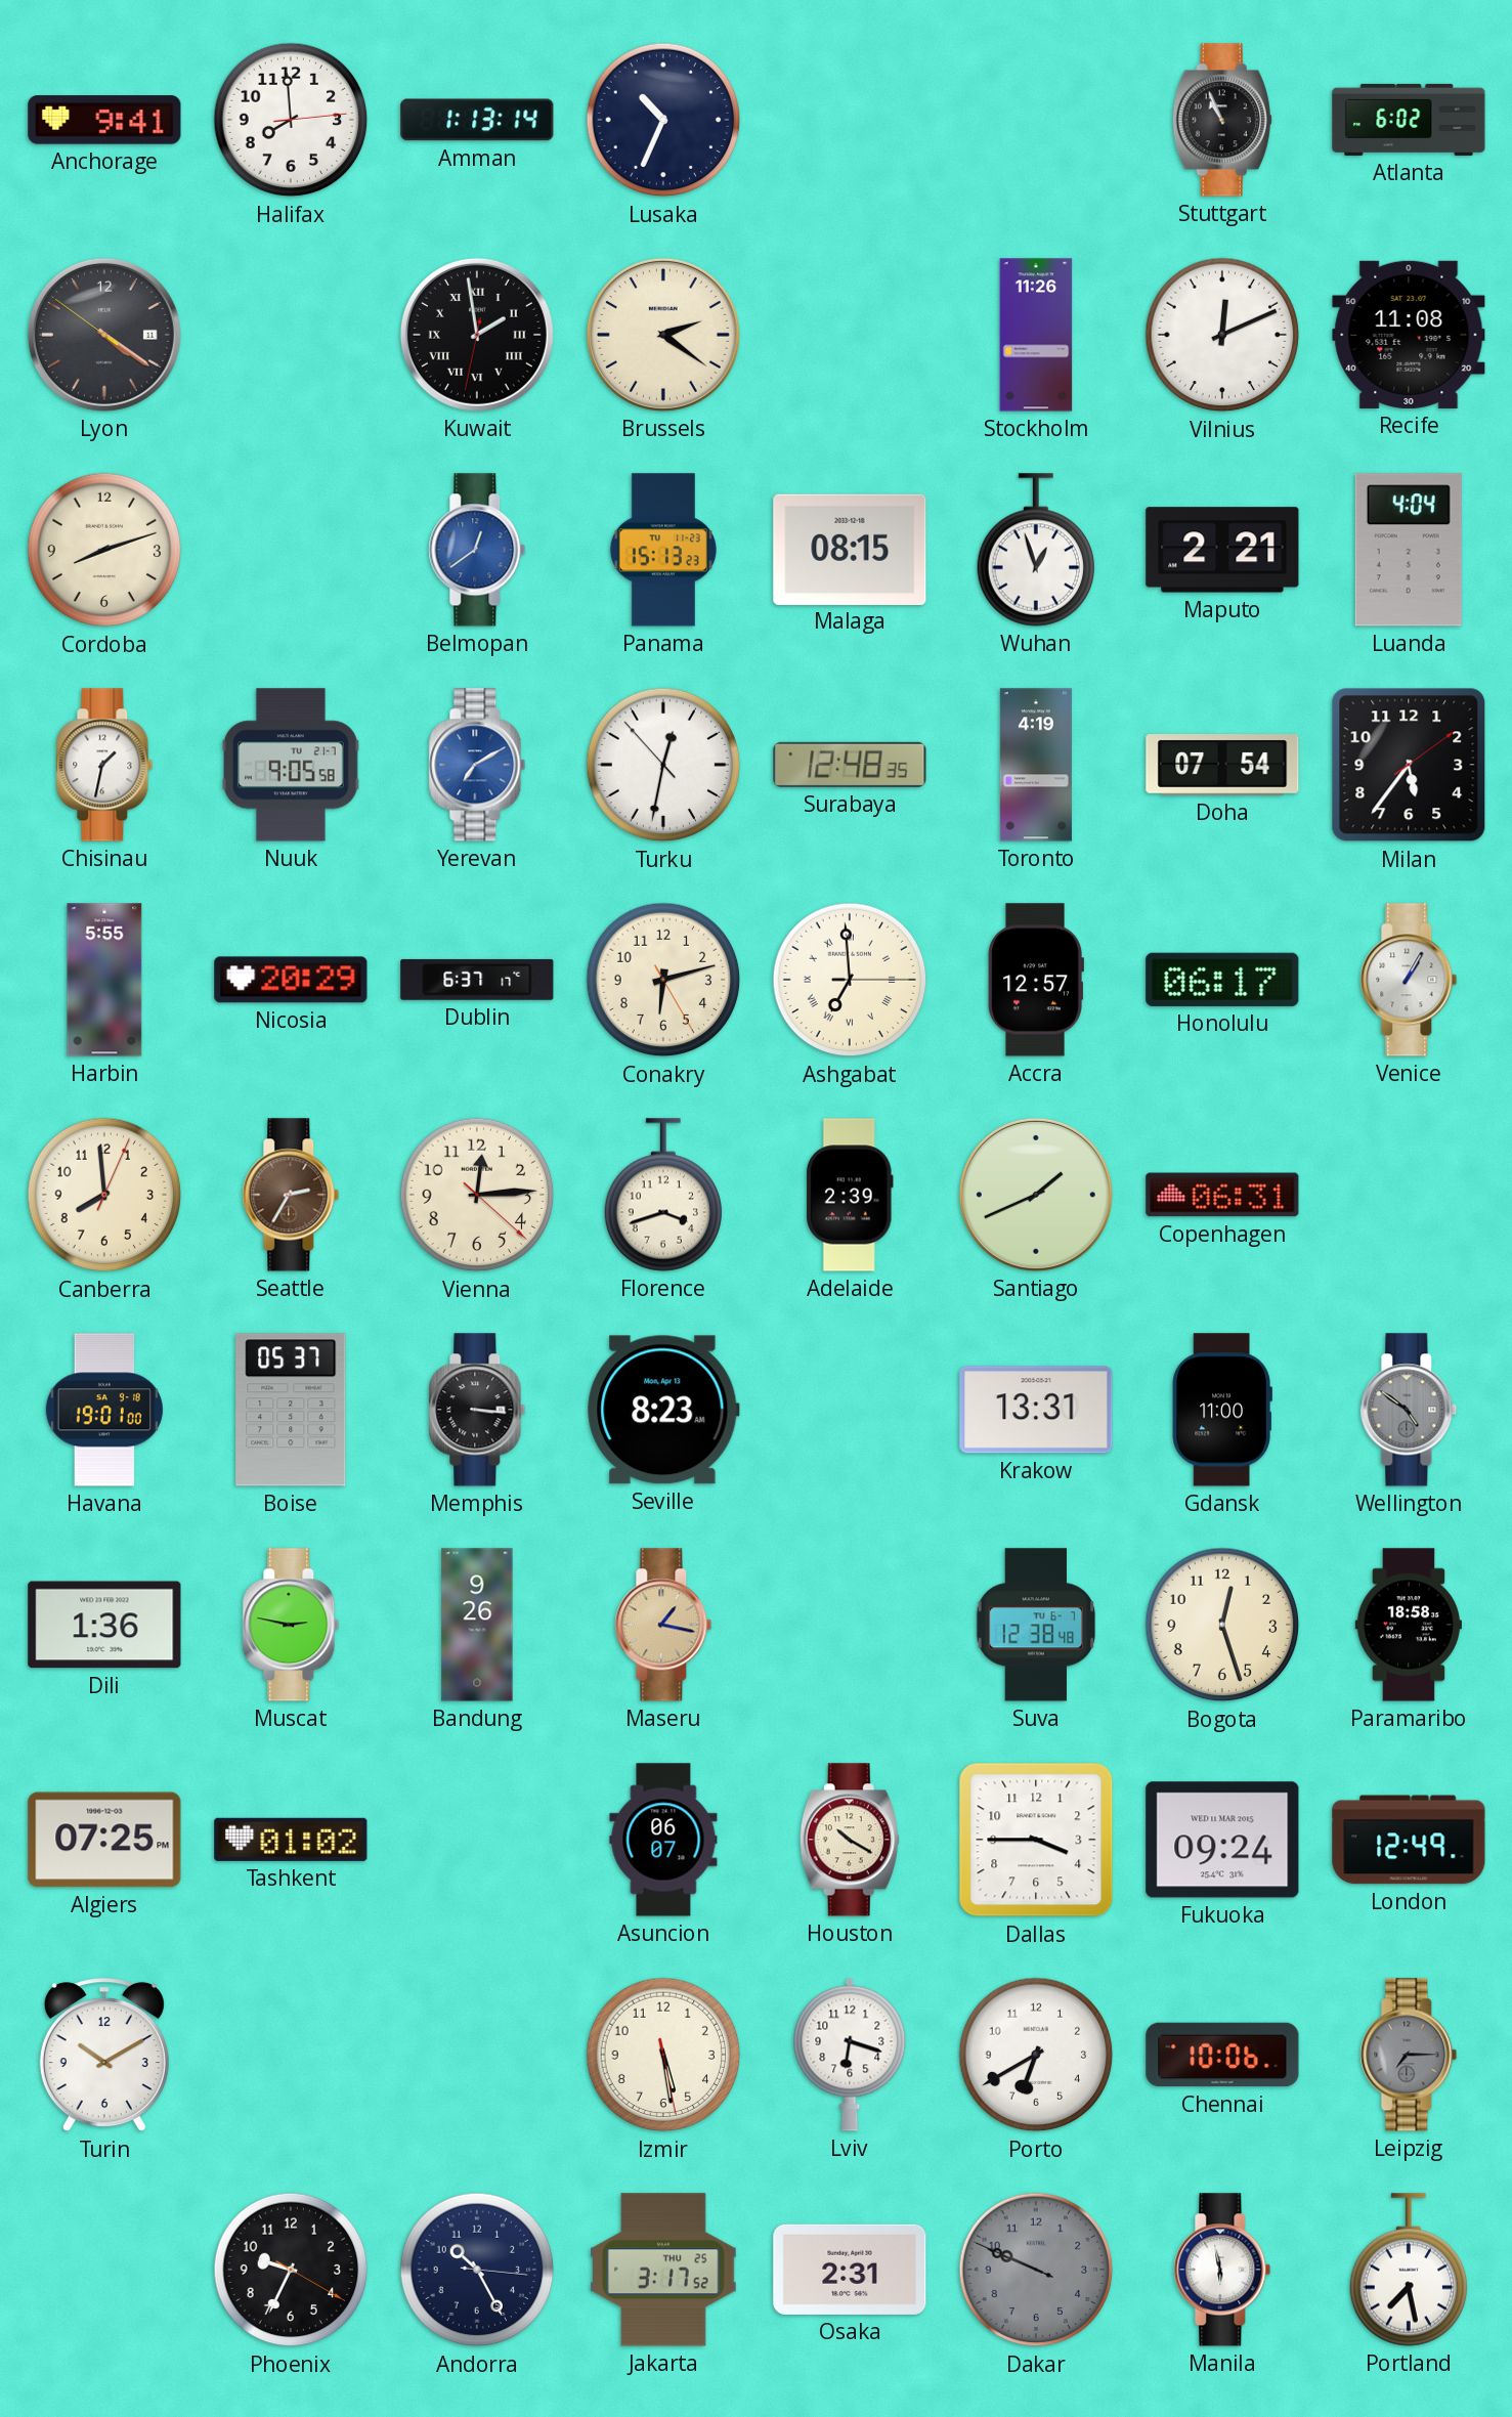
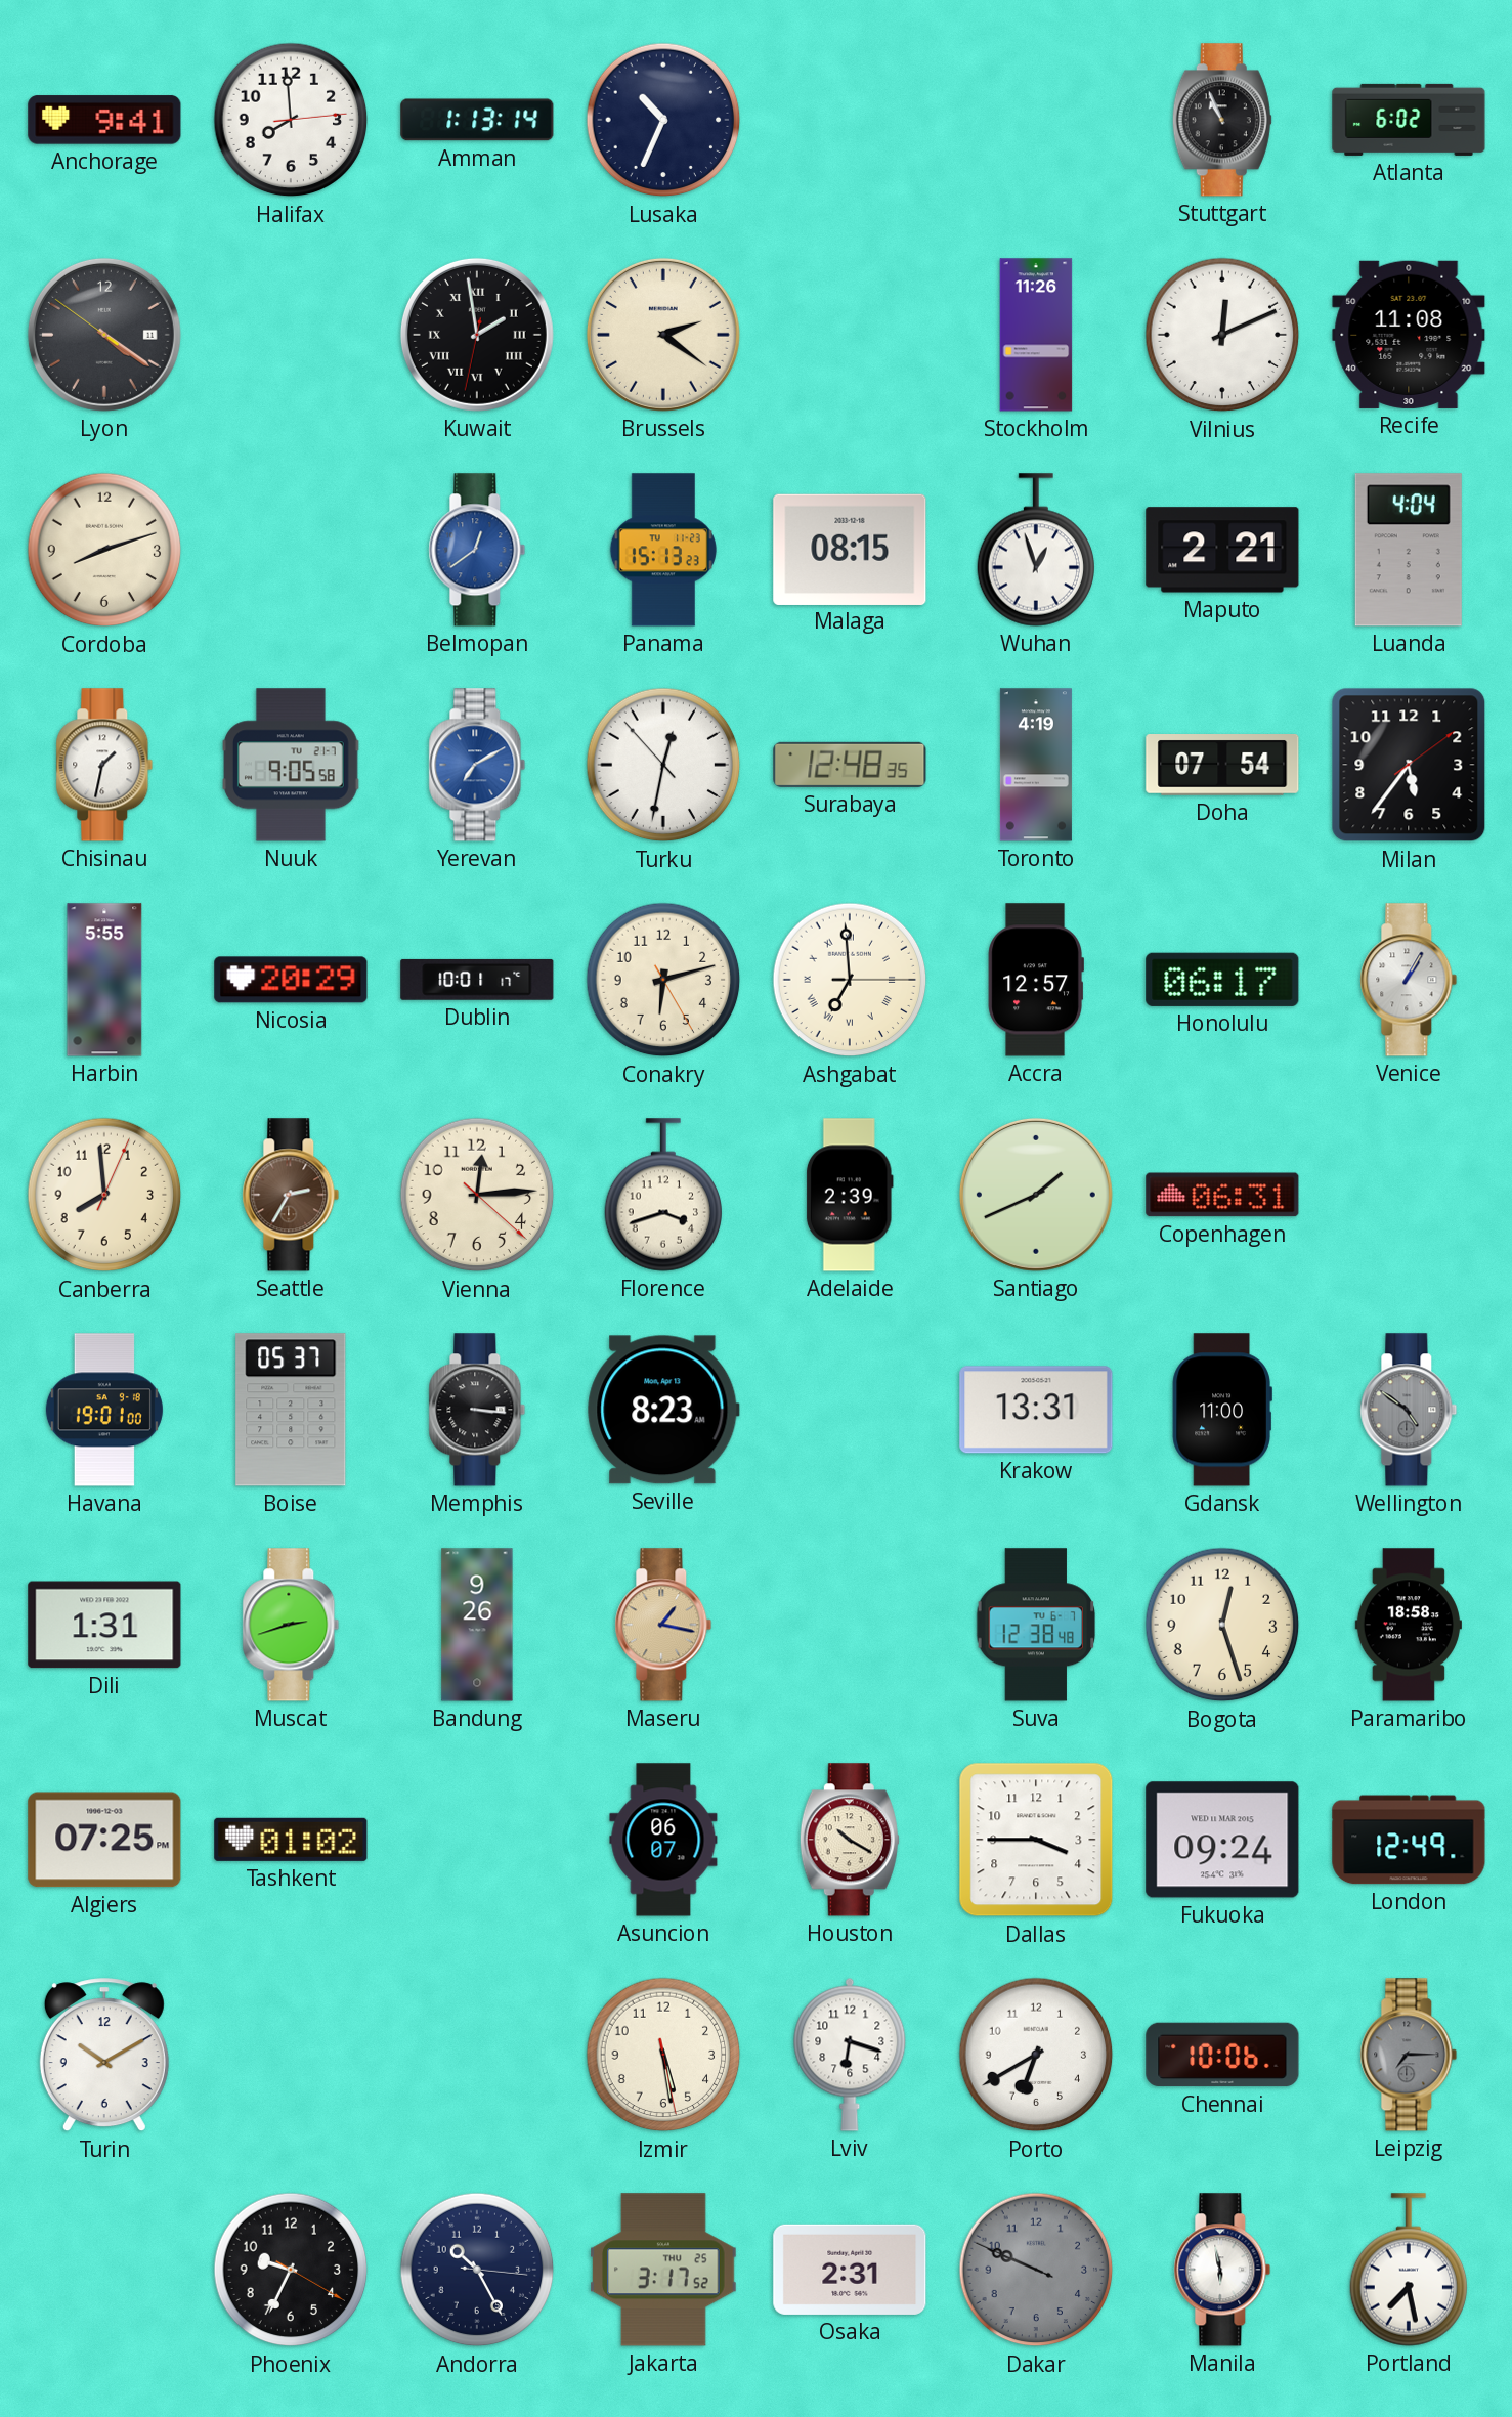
Dublin: 6:37 -> 10:01
Dili: 1:36 -> 1:31
Muscat: 2:47 -> 2:42
